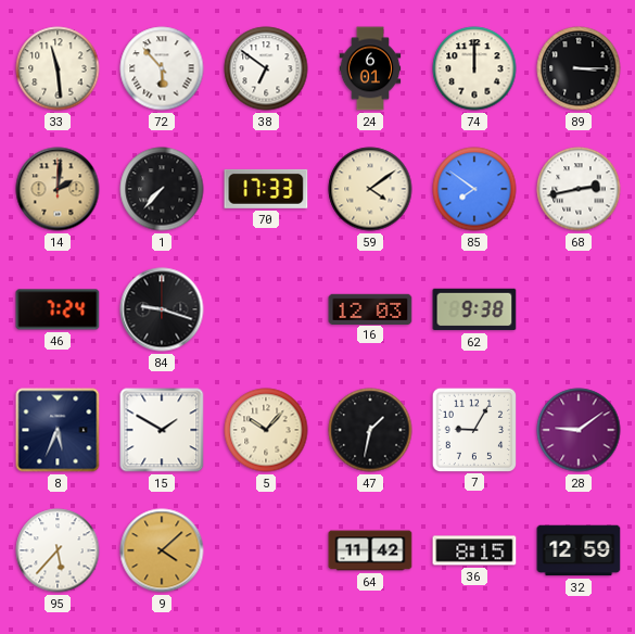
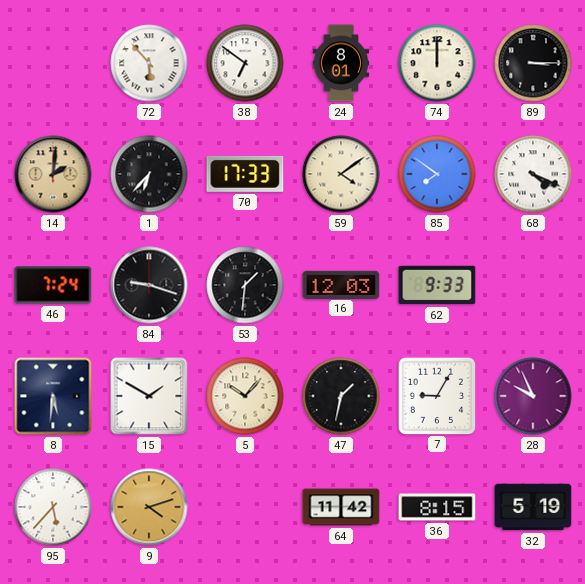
33: 11:29 -> none
24: 6:01 -> 8:01
1: 7:37 -> 6:37
68: 2:43 -> 4:19
53: none -> 1:31
62: 9:38 -> 9:33
8: 5:34 -> 5:31
28: 9:09 -> 9:56
9: 4:08 -> 4:12
32: 12:59 -> 5:19
